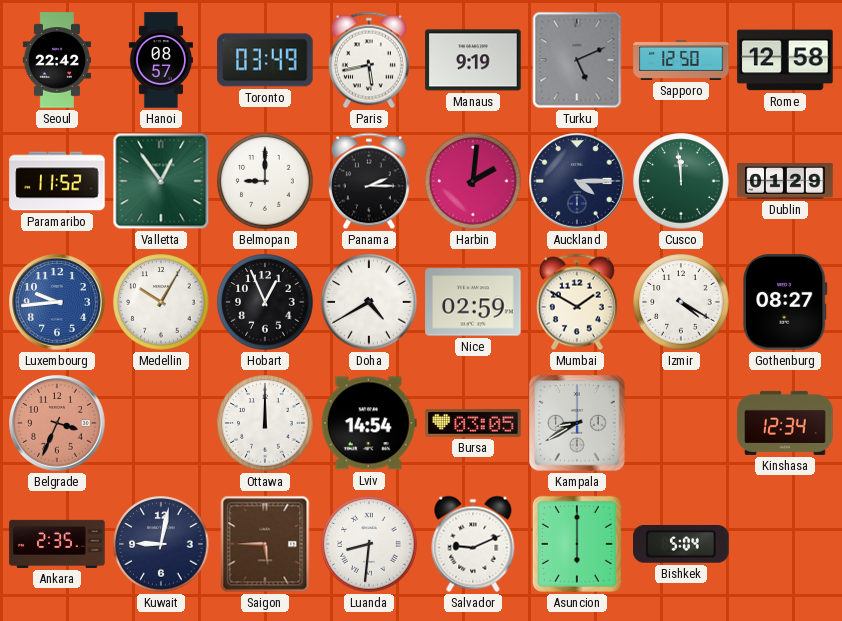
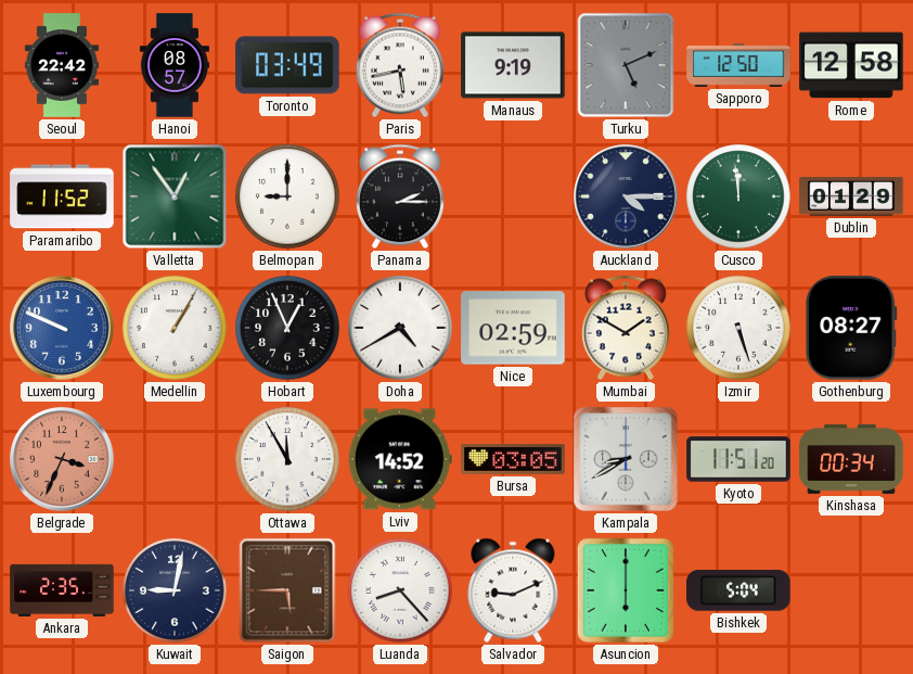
Harbin: 2:01 -> none
Luxembourg: 9:44 -> 9:49
Medellin: 10:05 -> 1:05
Izmir: 4:20 -> 5:27
Ottawa: 12:00 -> 11:55
Lviv: 14:54 -> 14:52
Kyoto: none -> 11:51
Kinshasa: 12:34 -> 00:34
Luanda: 8:31 -> 8:23
